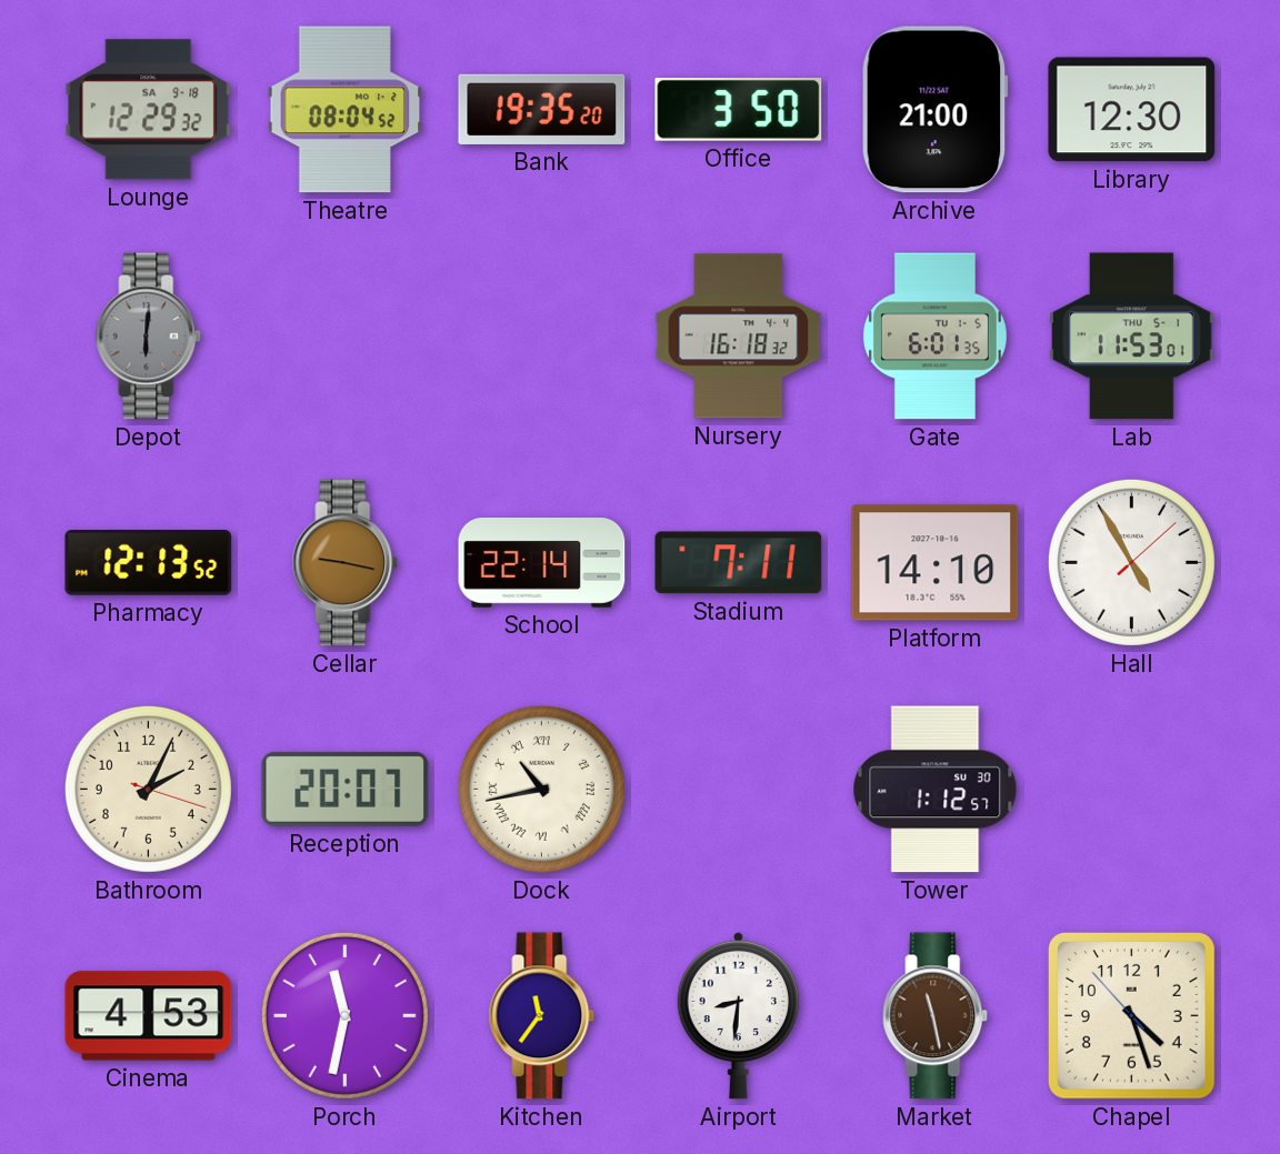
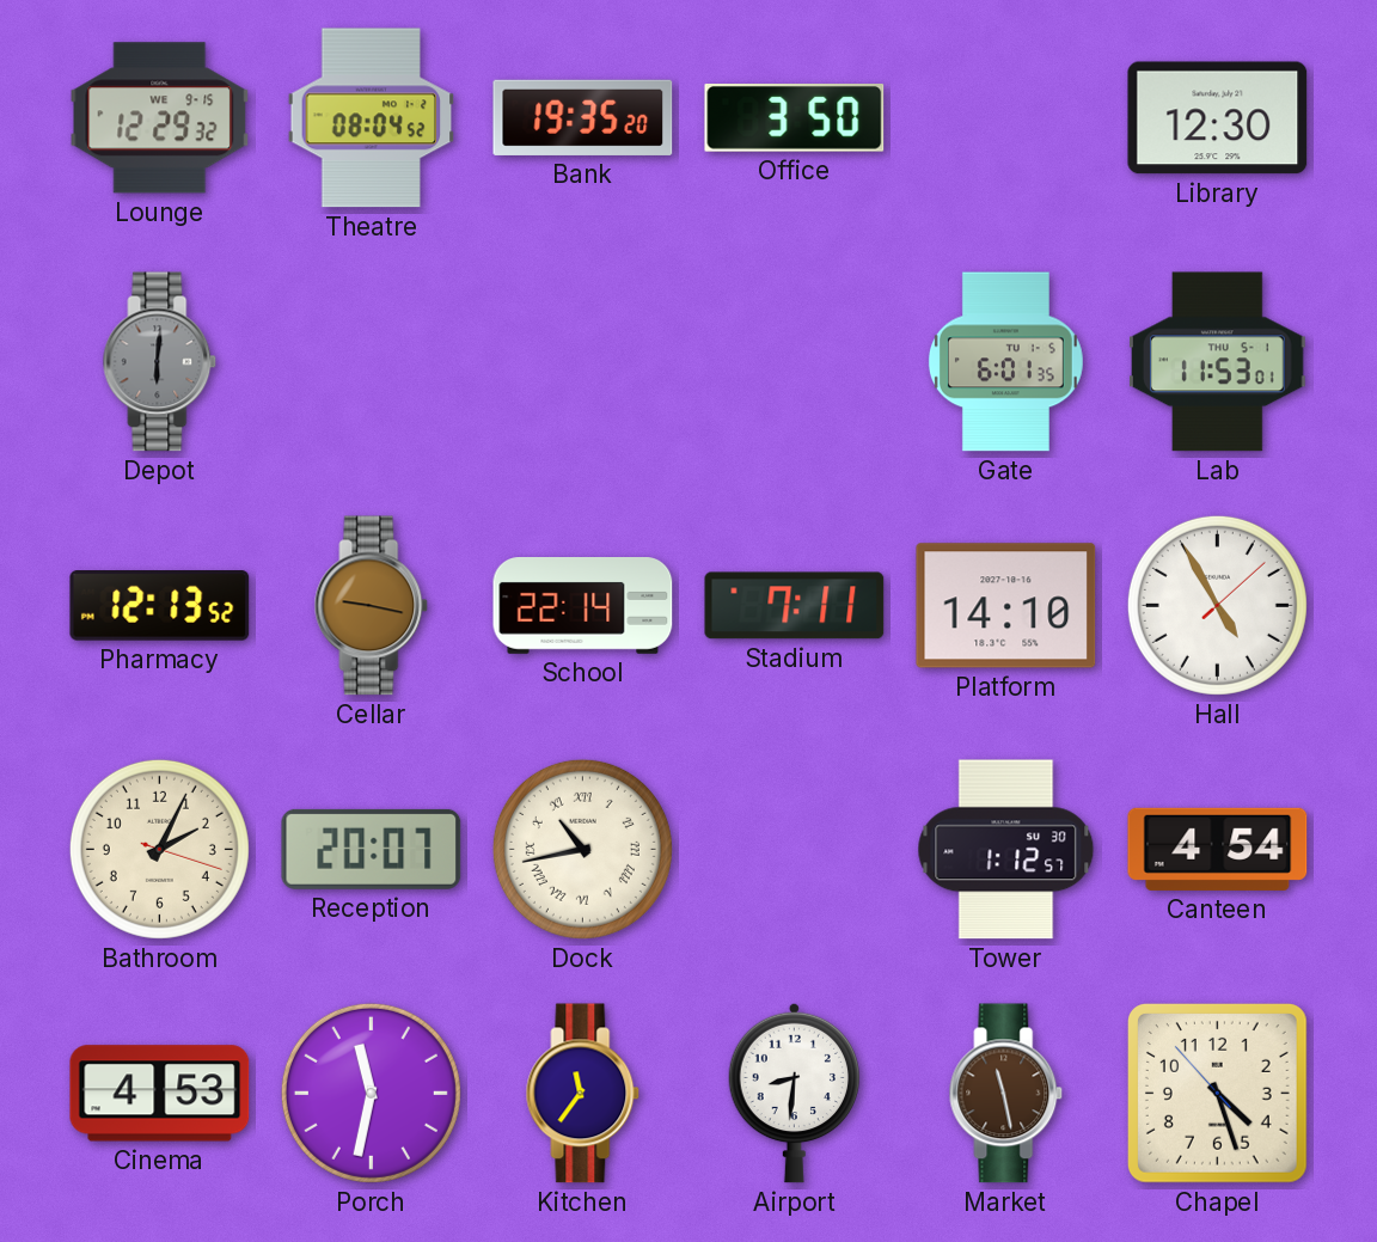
Lounge date: SA 9-18 -> WE 9-15
Archive: 21:00 -> none
Nursery: 16:18 -> none
Canteen: none -> 4:54
